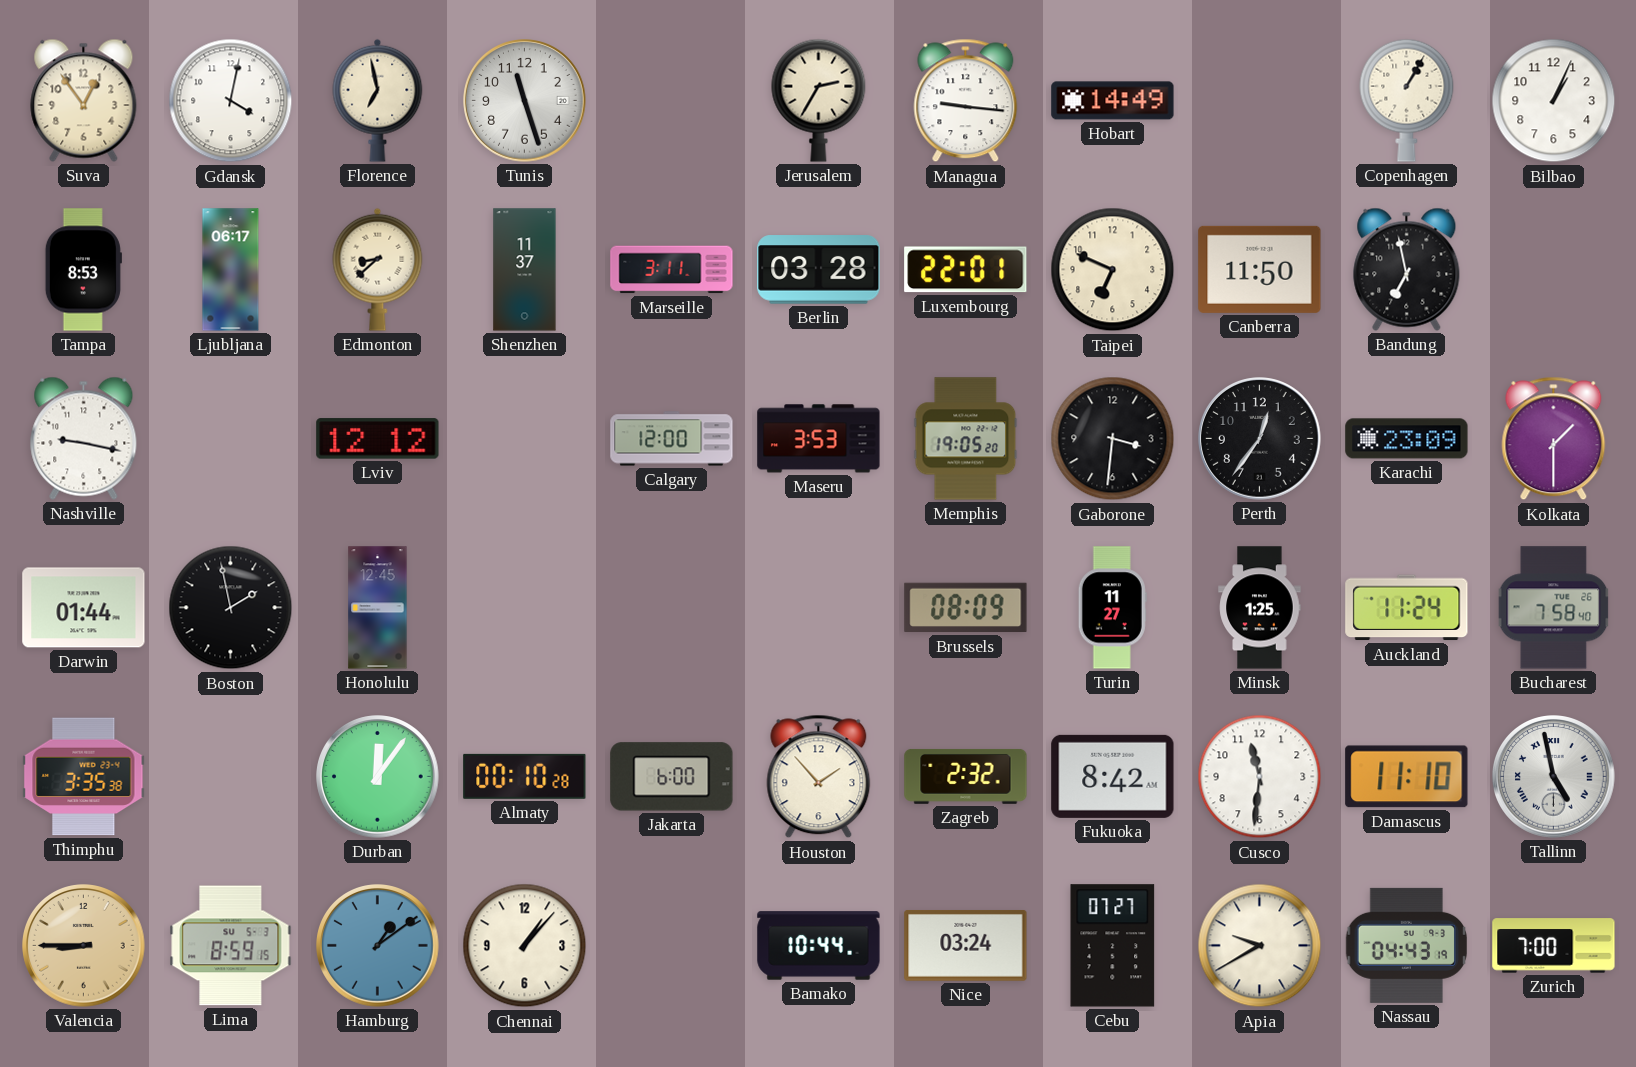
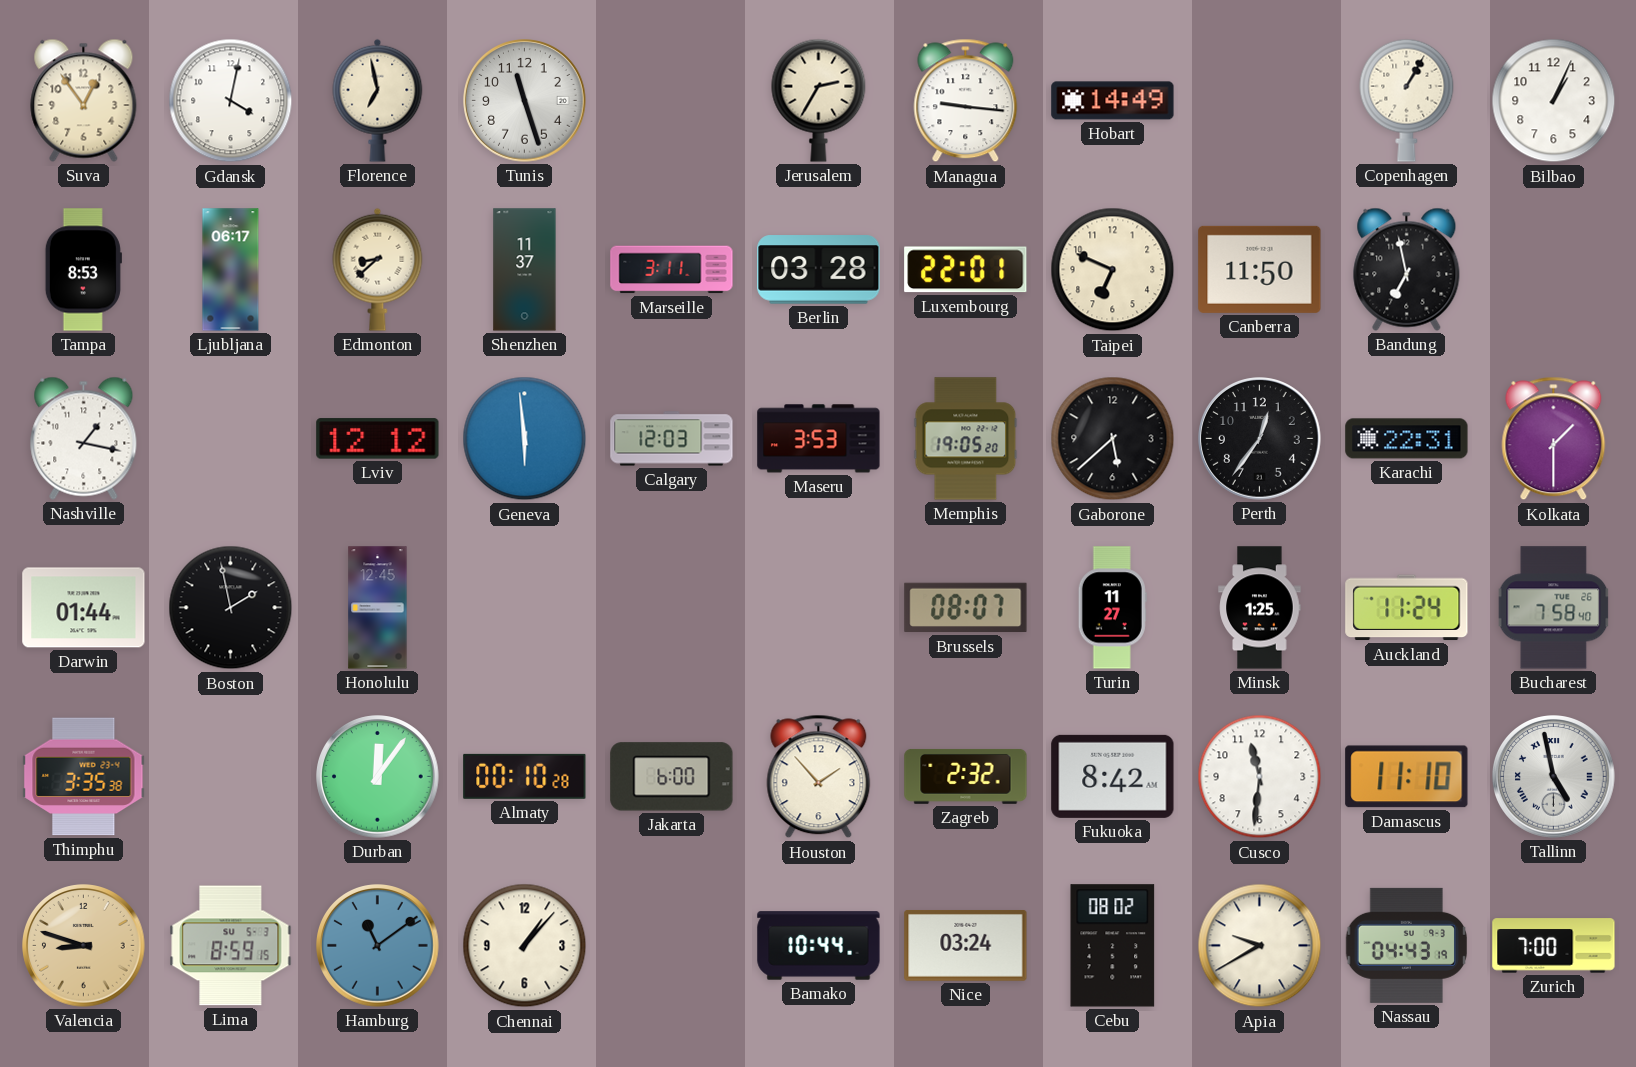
Nashville: 9:17 -> 1:17
Geneva: none -> 5:59
Calgary: 12:00 -> 12:03
Gaborone: 3:31 -> 5:38
Karachi: 23:09 -> 22:31
Brussels: 08:09 -> 08:07
Valencia: 8:45 -> 8:48
Hamburg: 1:09 -> 11:09
Cebu: 07:27 -> 08:02
